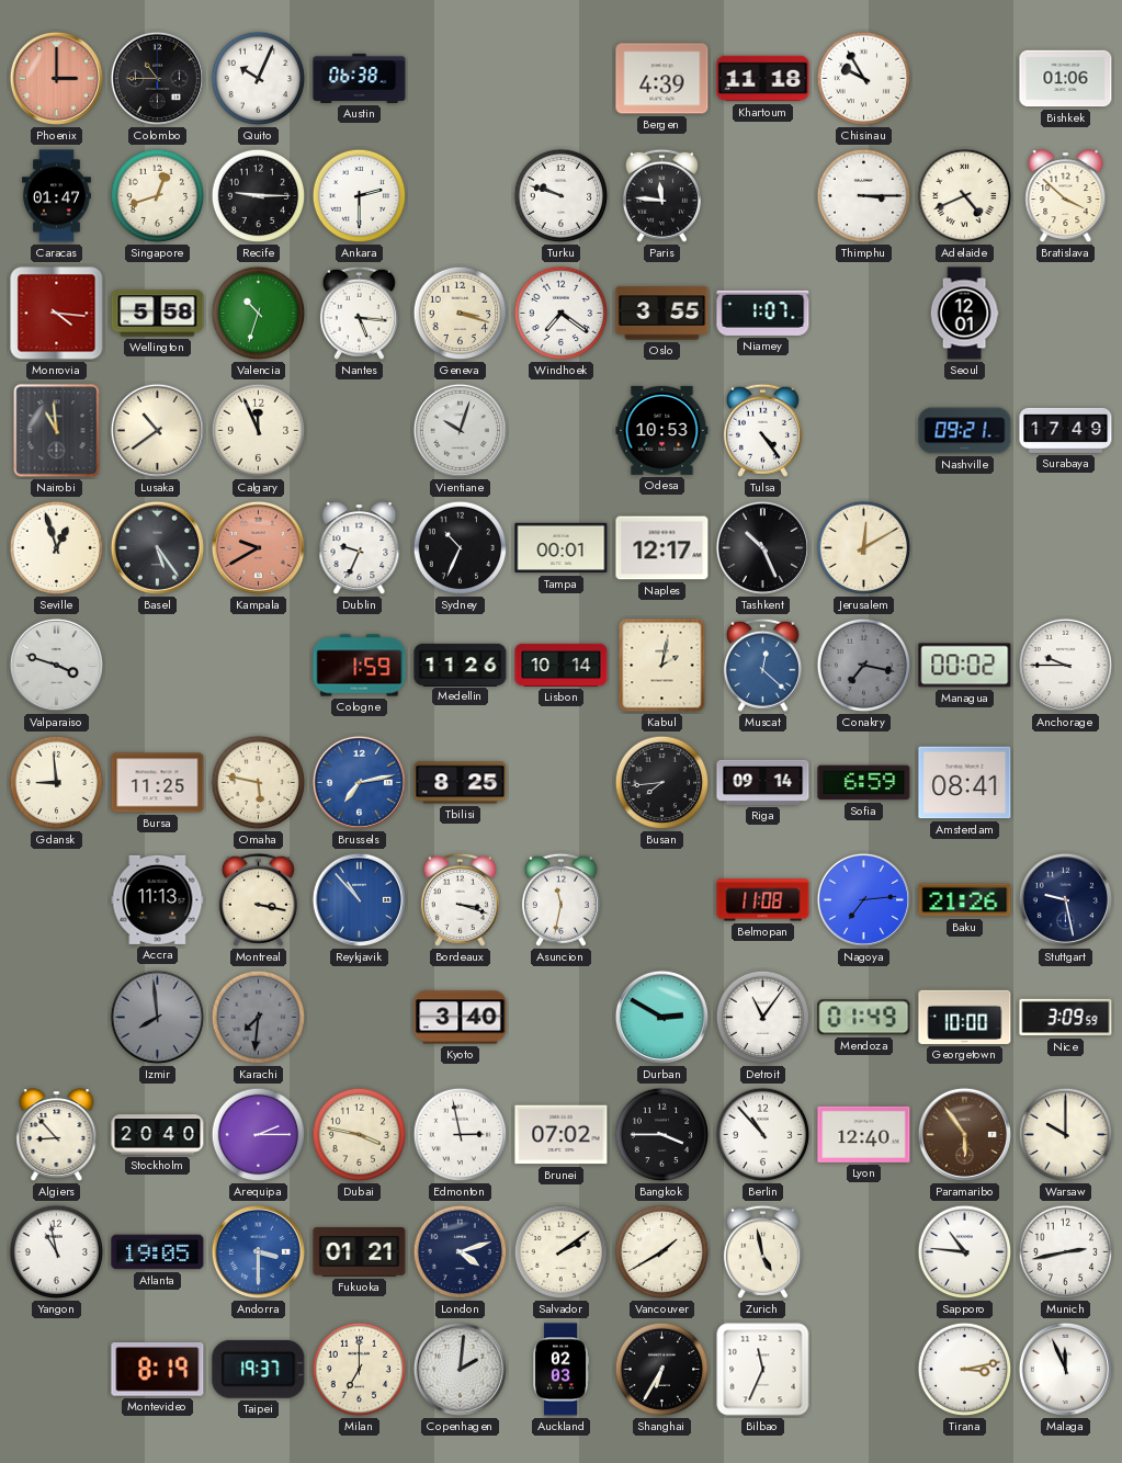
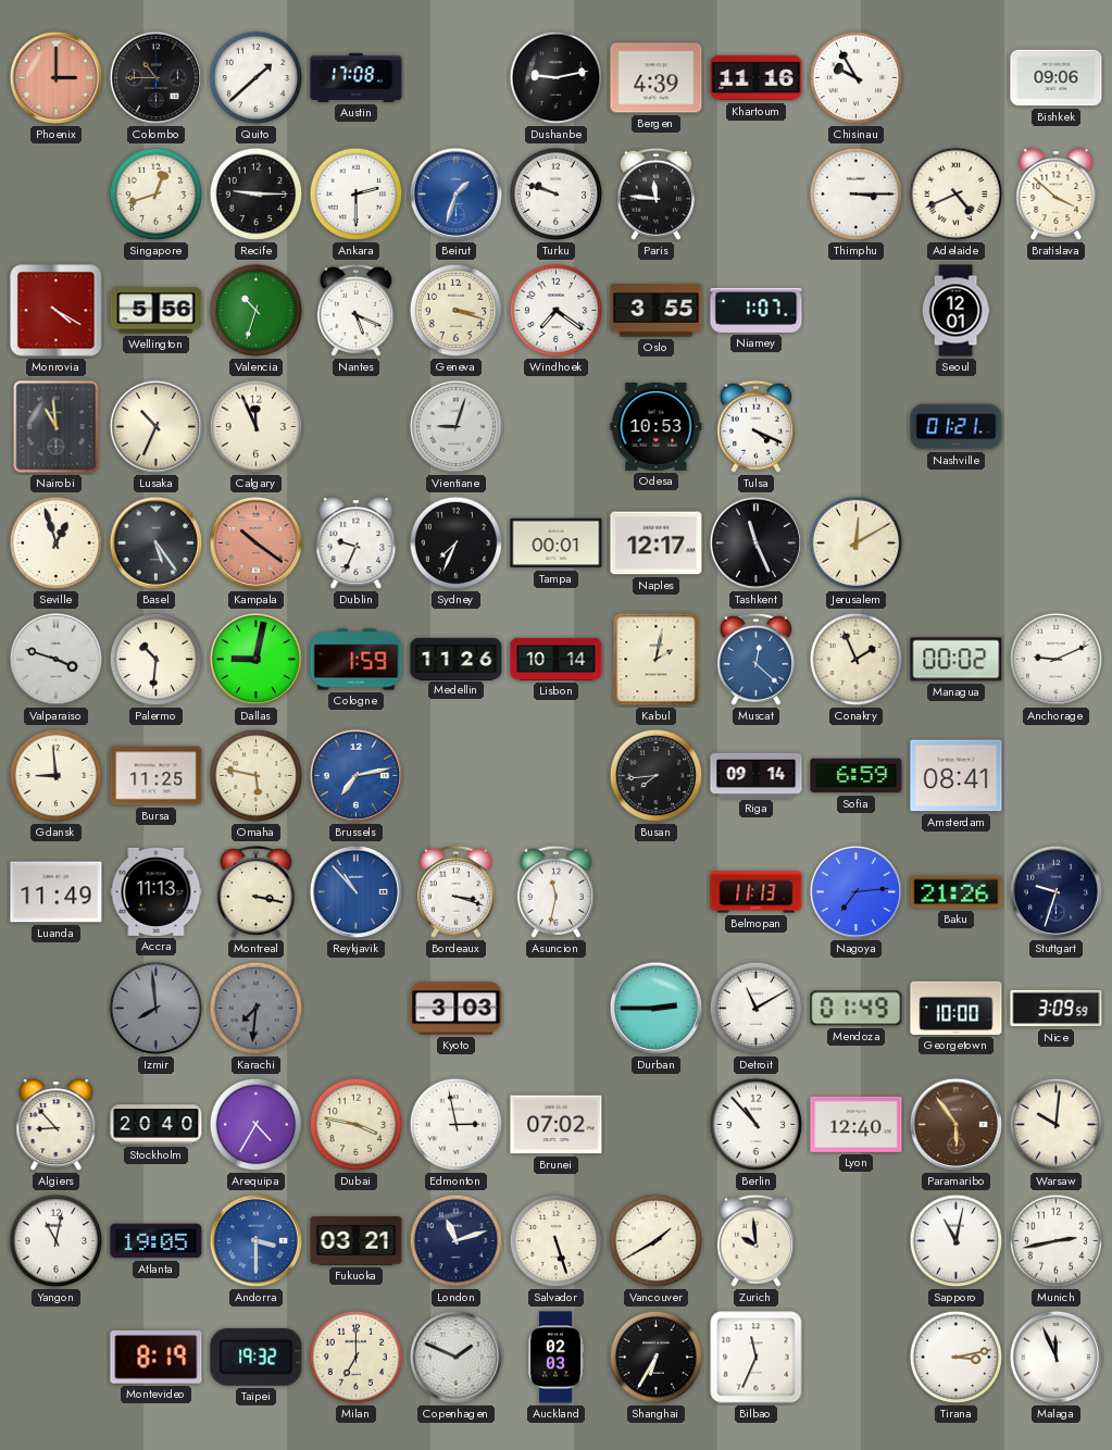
Quito: 10:04 -> 1:38
Austin: 06:38 -> 17:08
Dushanbe: none -> 9:13
Khartoum: 11:18 -> 11:16
Bishkek: 01:06 -> 09:06
Caracas: 01:47 -> none
Beirut: none -> 1:33
Monrovia: 4:16 -> 4:20
Wellington: 5:58 -> 5:56
Nantes: 5:16 -> 5:19
Lusaka: 10:39 -> 10:34
Vientiane: 10:03 -> 9:03
Tulsa: 4:24 -> 4:19
Nashville: 09:21 -> 01:21
Surabaya: 17:49 -> none
Kampala: 9:40 -> 10:21
Sydney: 10:34 -> 7:34
Tashkent: 10:26 -> 11:26
Palermo: none -> 10:31
Dallas: none -> 9:02
Conakry: 7:17 -> 1:56
Conakry dial: grey -> cream
Anchorage: 9:45 -> 9:11
Tbilisi: 8:25 -> none
Luanda: none -> 11:49
Belmopan: 11:08 -> 11:13
Stuttgart: 9:28 -> 9:33
Kyoto: 3:40 -> 3:03
Durban: 2:50 -> 2:45
Detroit: 11:06 -> 11:10
Arequipa: 2:15 -> 4:35
Bangkok: 3:45 -> none
Warsaw: 10:00 -> 10:01
Yangon: 10:58 -> 11:02
Fukuoka: 01:21 -> 03:21
London: 4:12 -> 11:12
Salvador: 2:09 -> 5:27
Zurich: 4:58 -> 9:59
Sapporo: 10:46 -> 11:02
Taipei: 19:37 -> 19:32
Copenhagen: 2:01 -> 1:49
